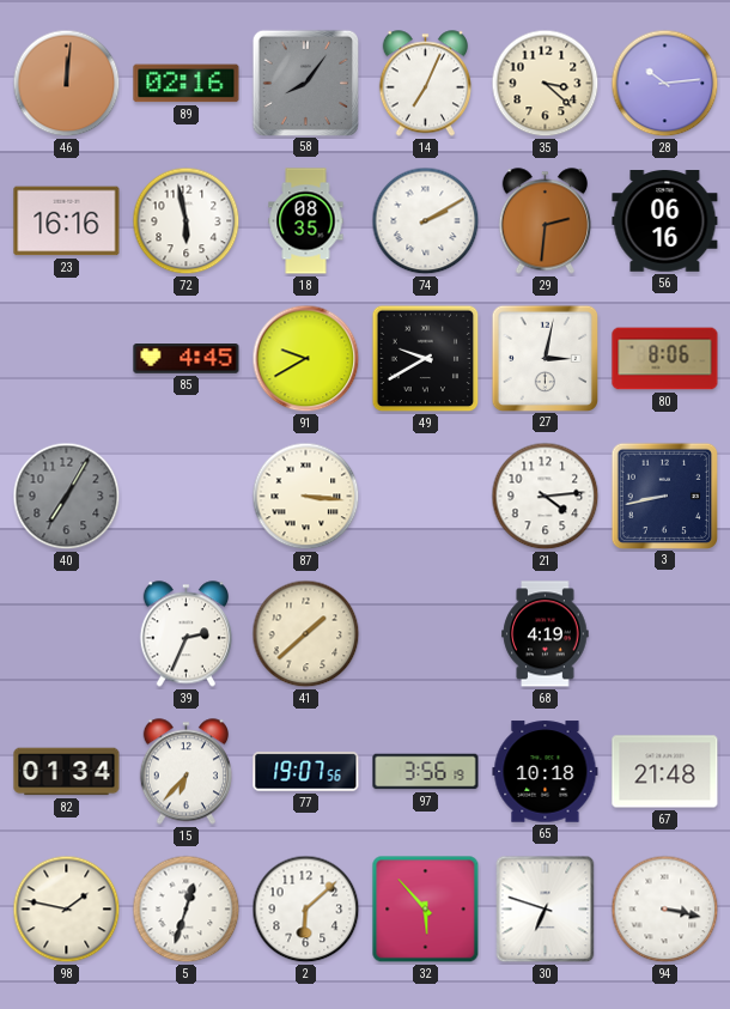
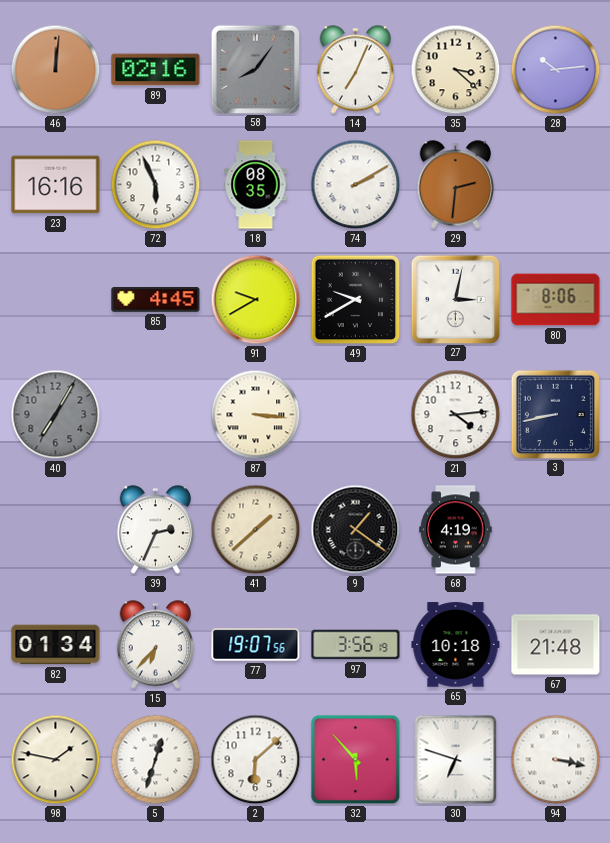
72: 5:58 -> 5:56
56: 06:16 -> none
9: none -> 1:21
